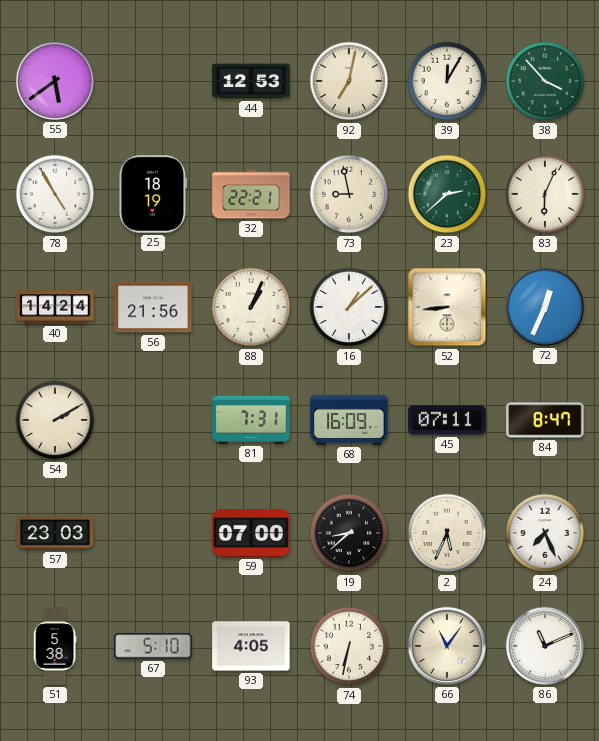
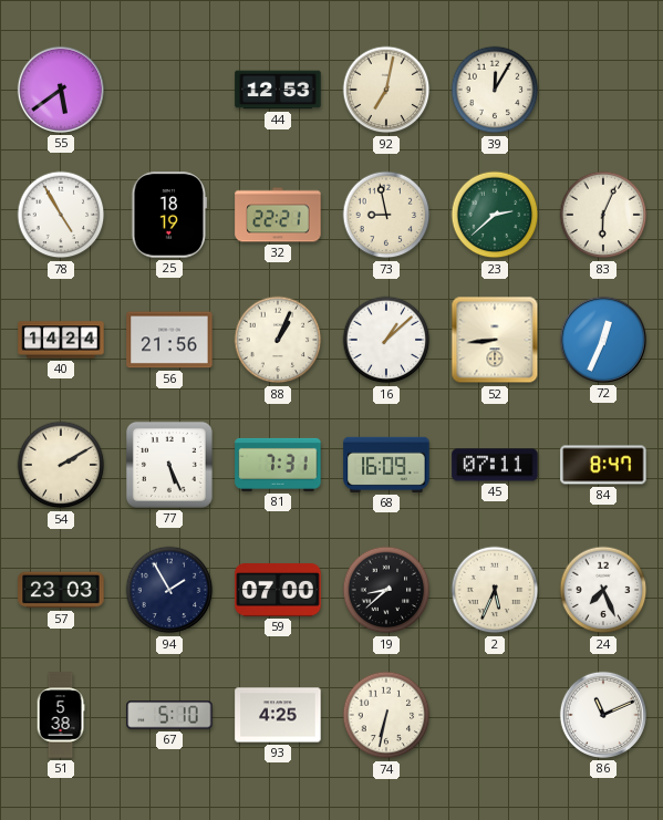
38: 3:53 -> none
77: none -> 5:26
94: none -> 1:55
93: 4:05 -> 4:25
66: 11:06 -> none
